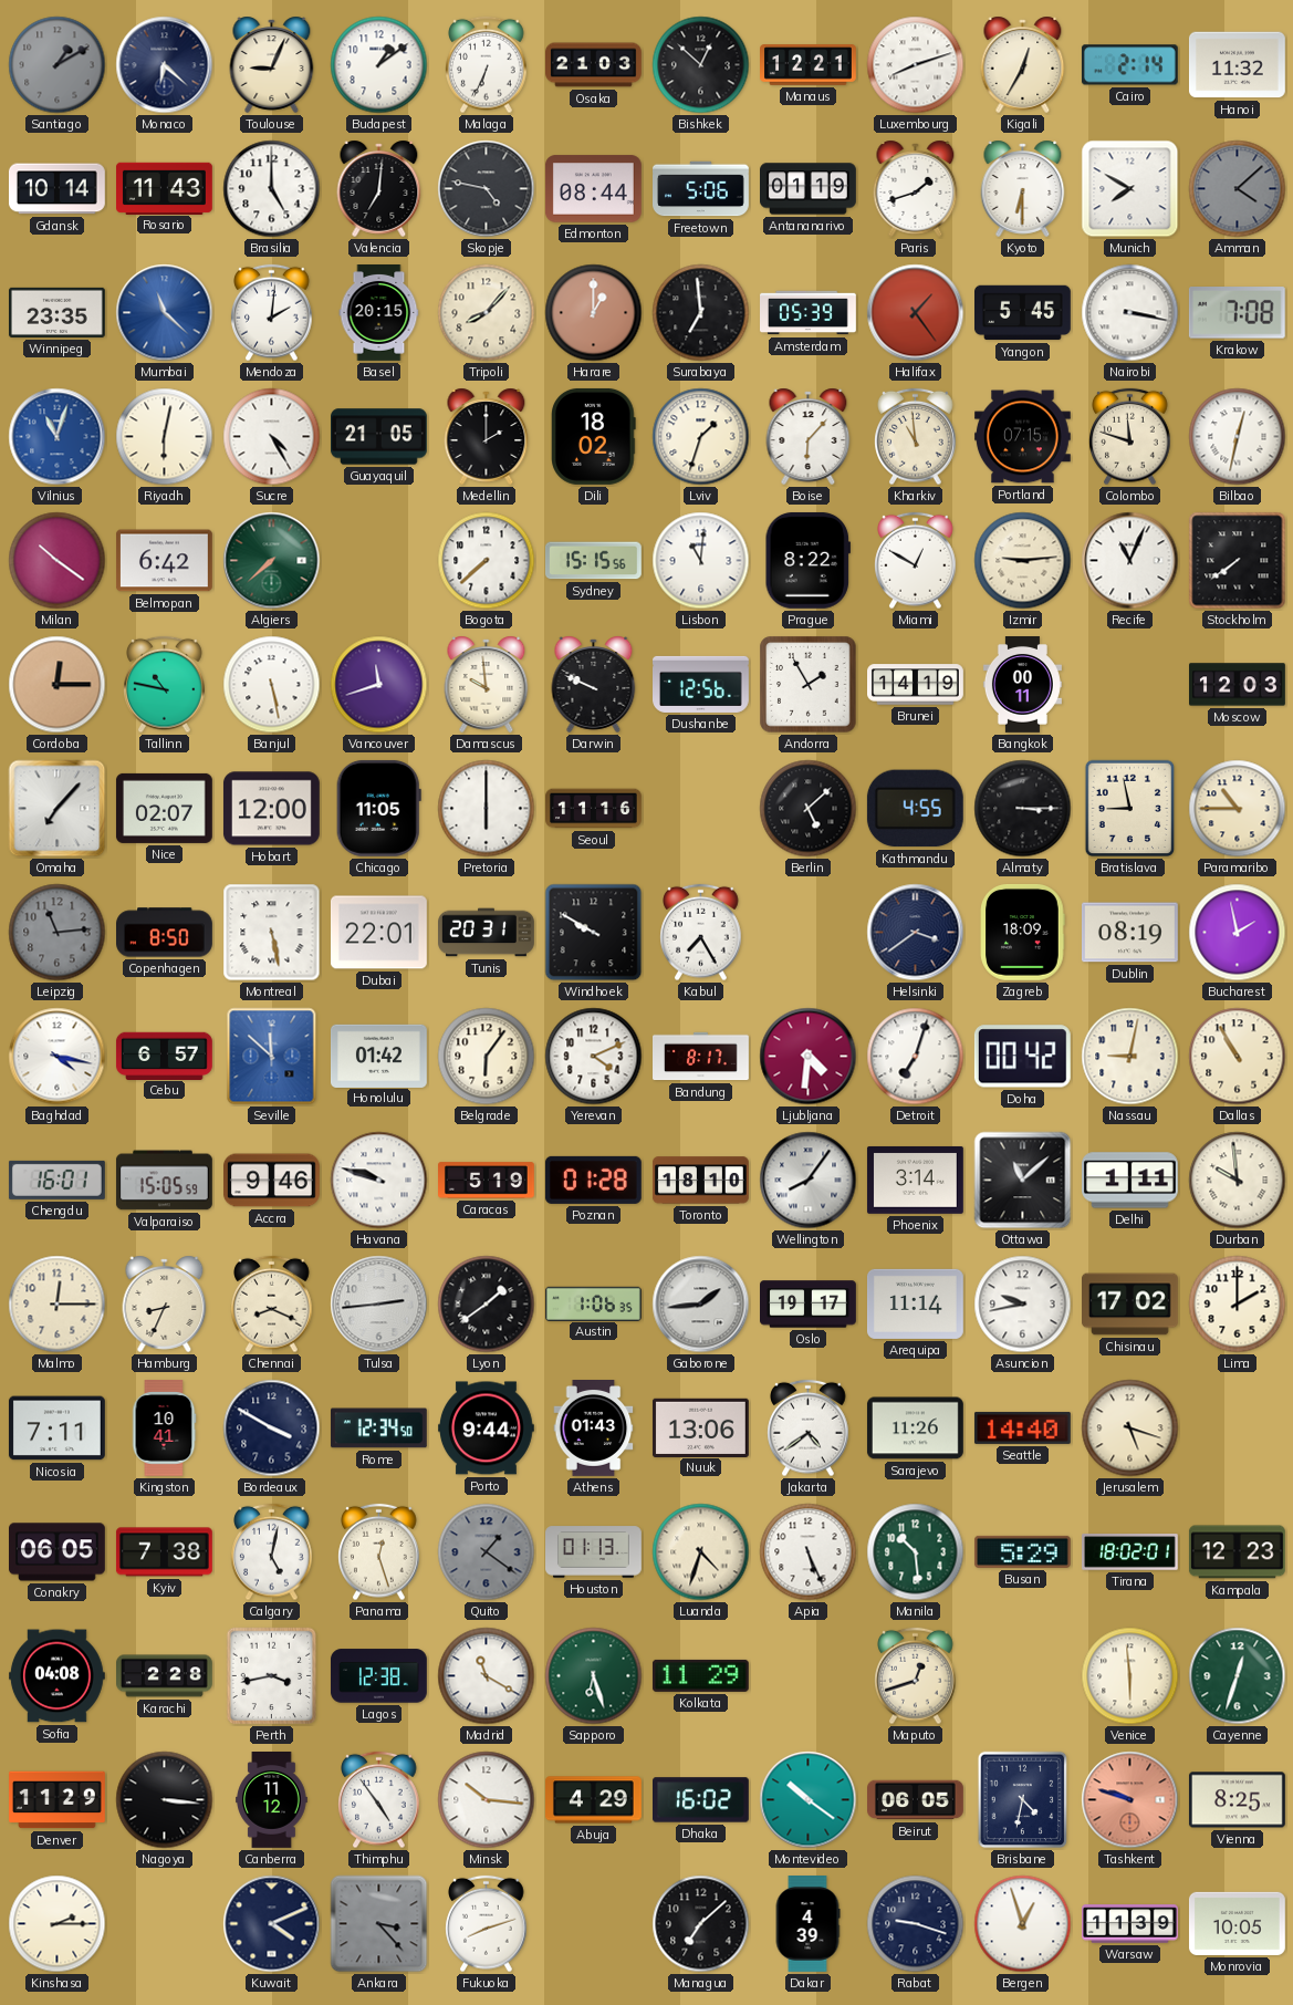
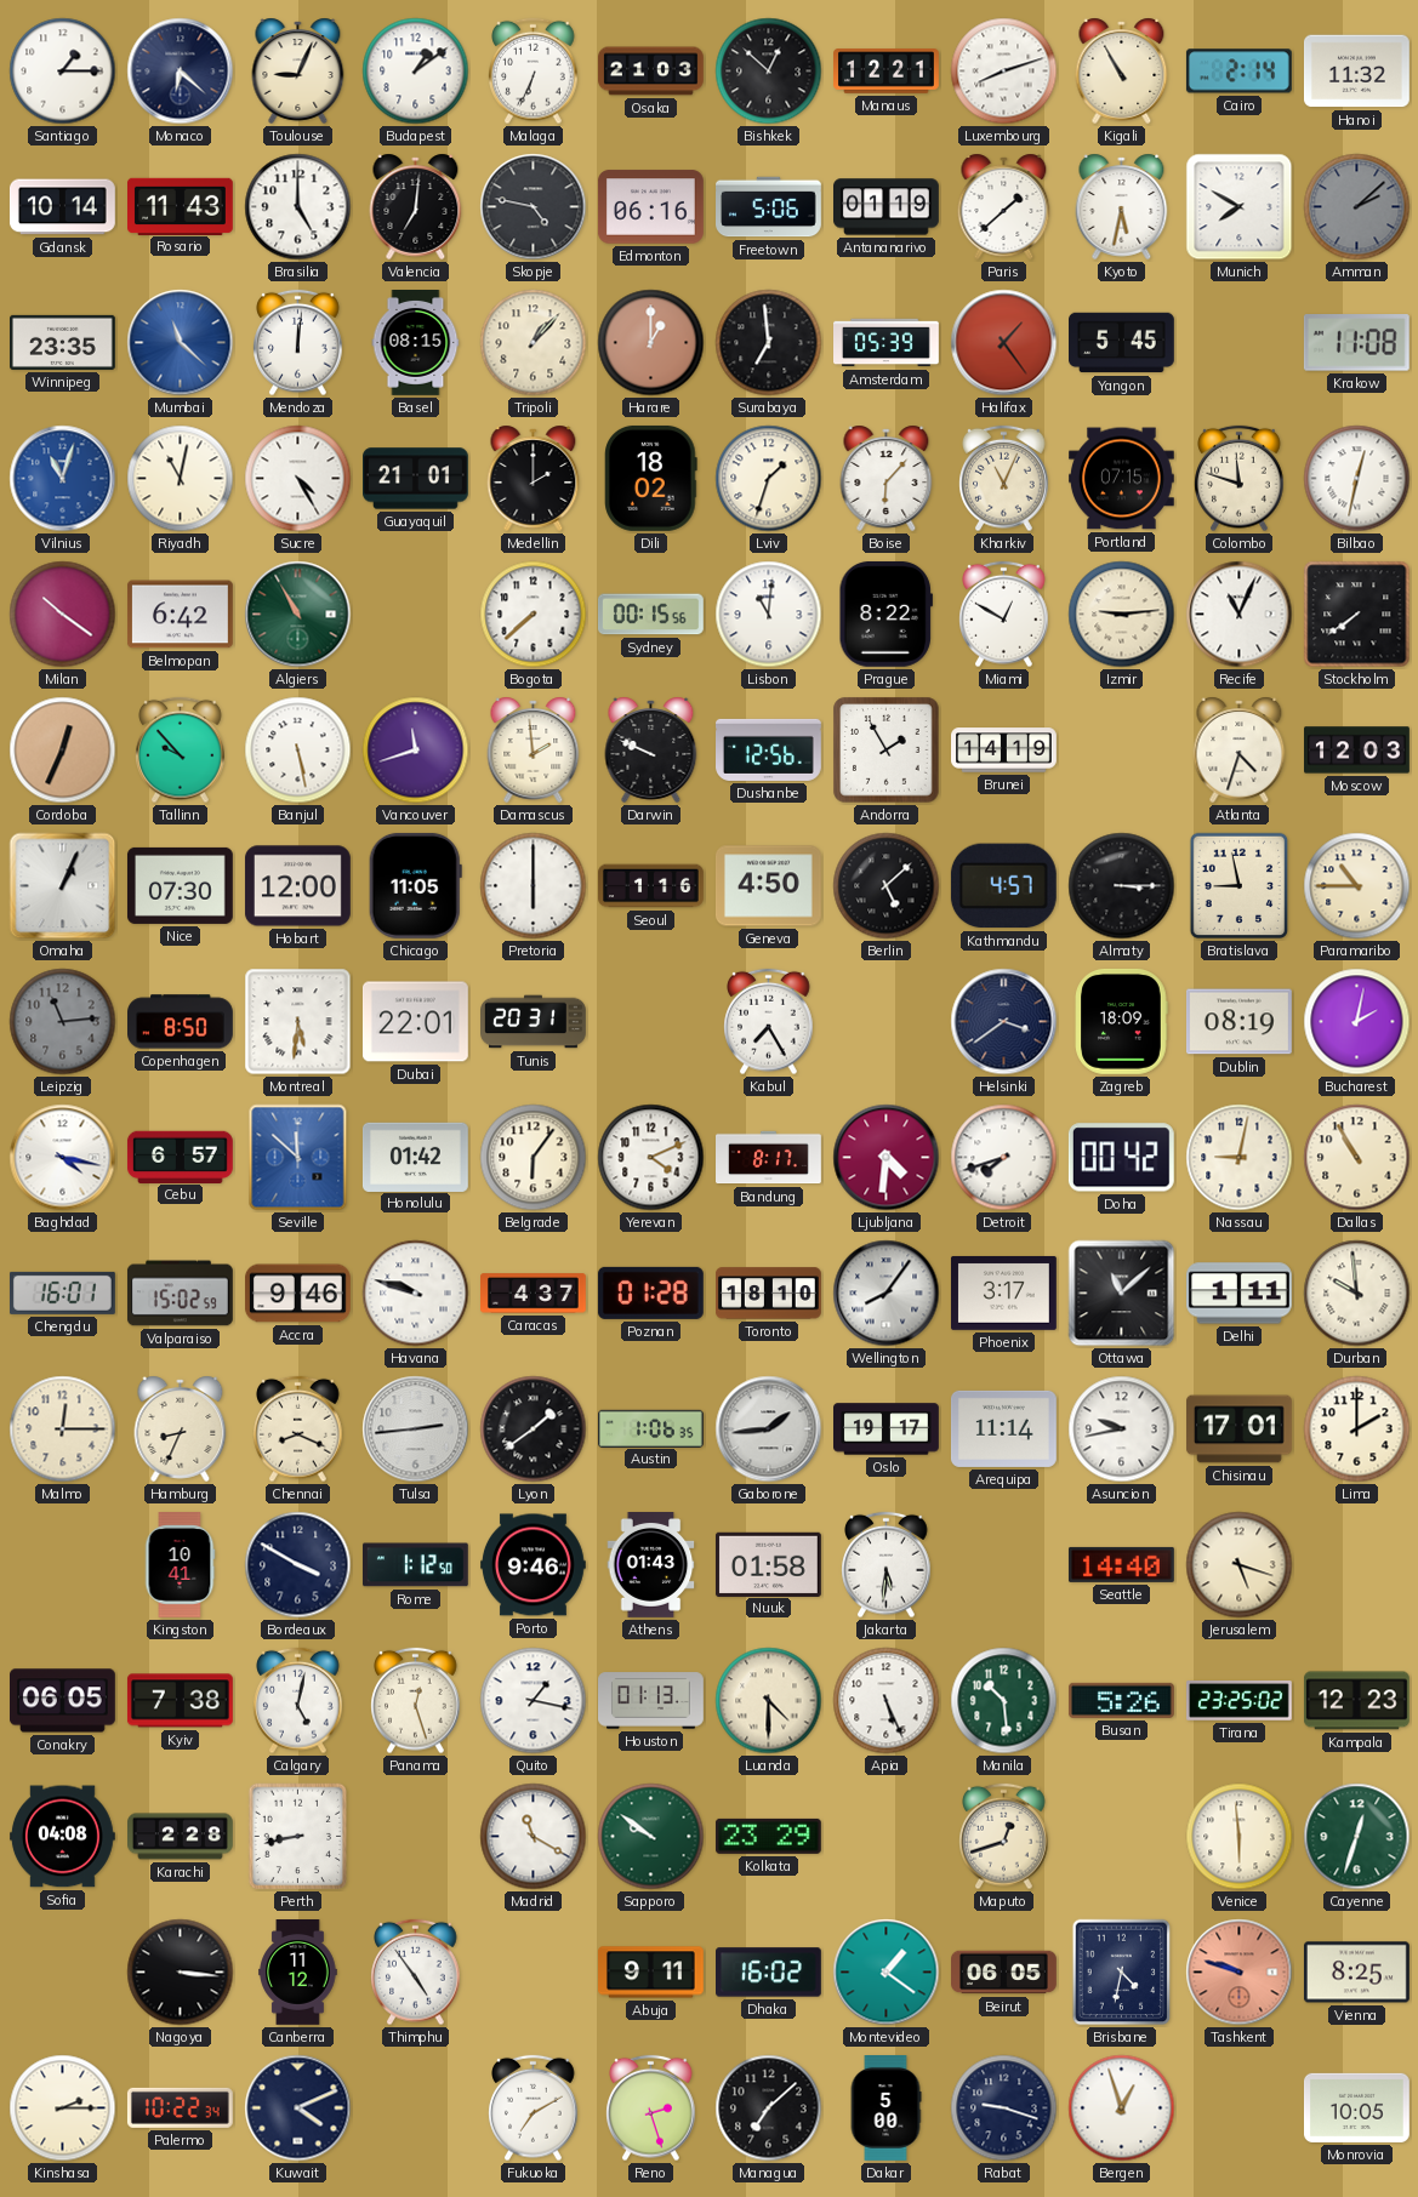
Santiago: 1:10 -> 1:15
Santiago dial: grey -> white
Kigali: 12:35 -> 10:55
Edmonton: 08:44 -> 06:16
Paris: 1:42 -> 1:38
Kyoto: 6:30 -> 5:32
Amman: 4:08 -> 2:08
Mendoza: 2:01 -> 12:01
Basel: 20:15 -> 08:15
Tripoli: 8:07 -> 1:07
Nairobi: 3:17 -> none
Krakow: 7:08 -> 11:08
Riyadh: 6:02 -> 11:02
Guayaquil: 21:05 -> 21:01
Kharkiv: 10:59 -> 11:04
Algiers: 7:38 -> 10:55
Sydney: 15:15 -> 00:15
Cordoba: 12:15 -> 12:34
Tallinn: 10:47 -> 9:53
Damascus: 9:59 -> 1:59
Bangkok: 00:11 -> none
Atlanta: none -> 4:33
Omaha: 7:07 -> 1:04
Nice: 02:07 -> 07:30
Seoul: 11:16 -> 1:16
Geneva: none -> 4:50
Kathmandu: 4:55 -> 4:57
Montreal: 5:28 -> 5:31
Windhoek: 9:50 -> none
Bucharest: 1:58 -> 2:02
Detroit: 7:03 -> 7:42
Valparaiso: 15:05 -> 15:02
Caracas: 5:19 -> 4:37
Phoenix: 3:14 -> 3:17
Chisinau: 17:02 -> 17:01
Nicosia: 7:11 -> none
Rome: 12:34 -> 1:12
Porto: 9:44 -> 9:46
Nuuk: 13:06 -> 01:58
Jakarta: 4:39 -> 5:31
Sarajevo: 11:26 -> none
Quito: 1:21 -> 1:17
Quito dial: grey -> white
Luanda: 4:33 -> 4:30
Busan: 5:29 -> 5:26
Tirana: 18:02 -> 23:25
Perth: 3:43 -> 8:43
Lagos: 12:38 -> none
Sapporo: 6:27 -> 9:51
Kolkata: 11:29 -> 23:29
Denver: 11:29 -> none
Minsk: 10:16 -> none
Abuja: 4:29 -> 9:11
Montevideo: 10:21 -> 1:21
Palermo: none -> 10:22
Ankara: 3:23 -> none
Fukuoka: 8:12 -> 7:10
Reno: none -> 2:27
Dakar: 4:39 -> 5:00
Warsaw: 11:39 -> none
